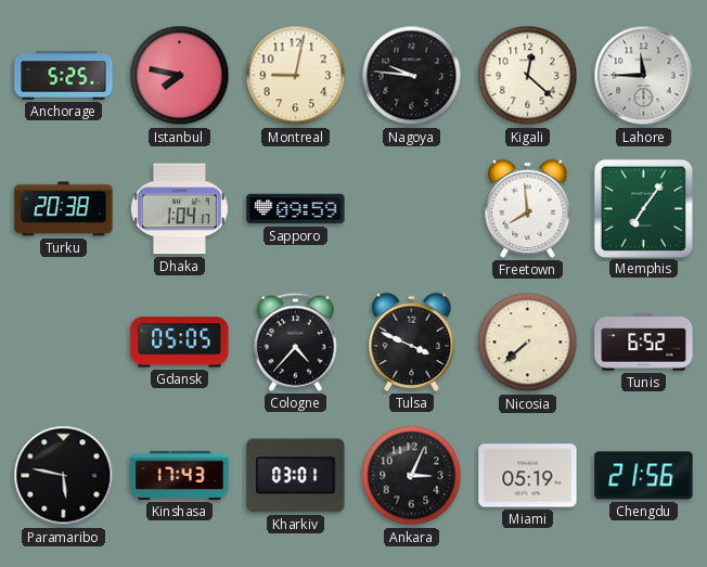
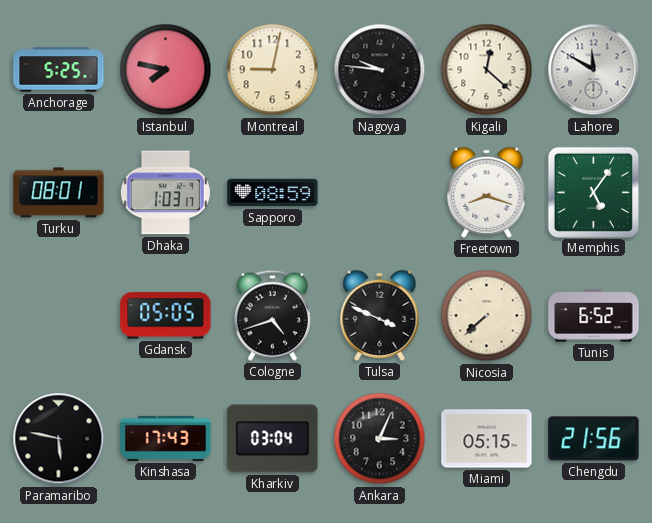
Lahore: 11:45 -> 11:50
Turku: 20:38 -> 08:01
Dhaka: 1:04 -> 1:03
Sapporo: 09:59 -> 08:59
Freetown: 7:59 -> 8:18
Memphis: 7:06 -> 5:06
Cologne: 4:37 -> 4:42
Kharkiv: 03:01 -> 03:04
Miami: 05:19 -> 05:15
